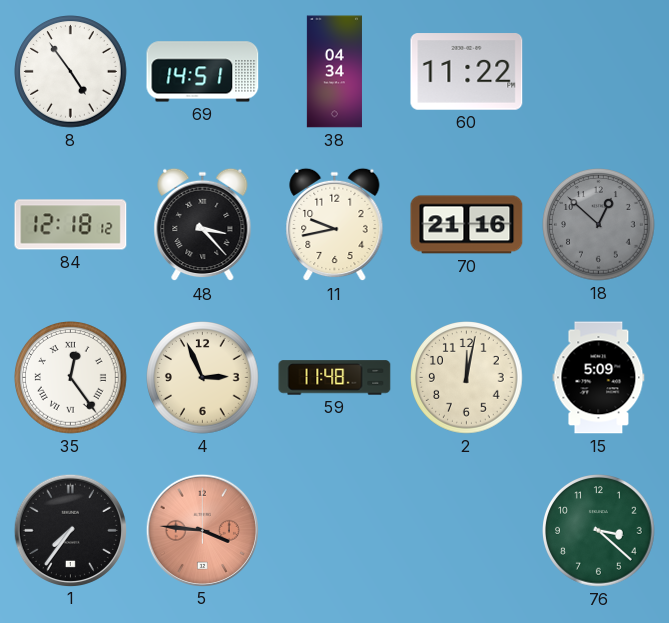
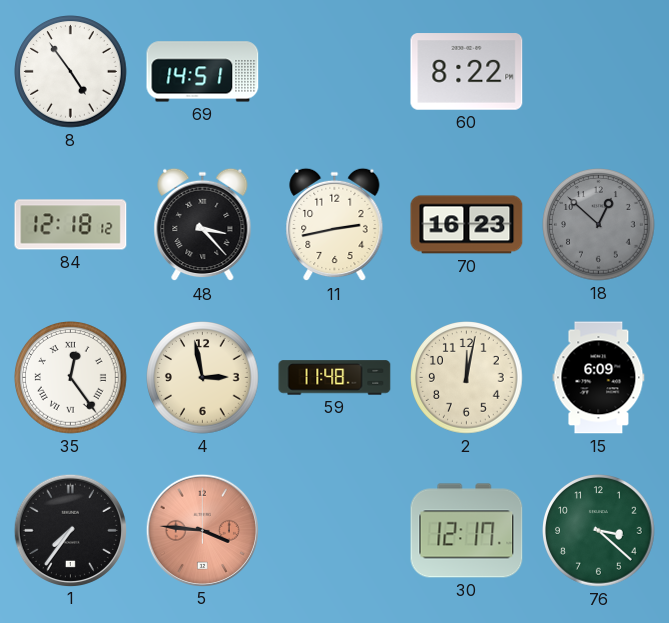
38: 04:34 -> none
60: 11:22 -> 8:22
11: 9:43 -> 2:43
70: 21:16 -> 16:23
4: 2:56 -> 2:58
15: 5:09 -> 6:09
30: none -> 12:17
